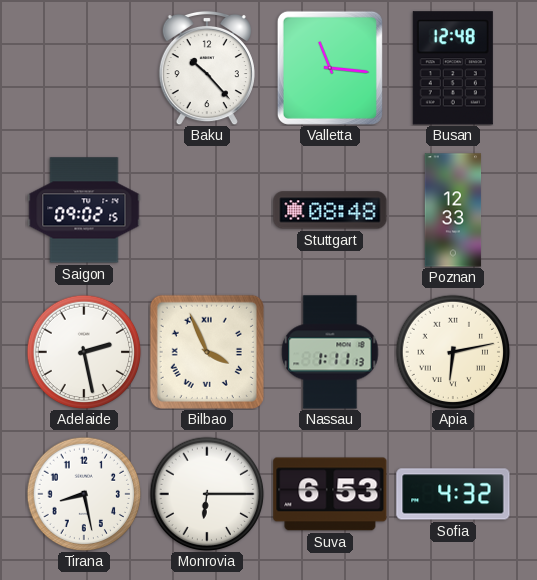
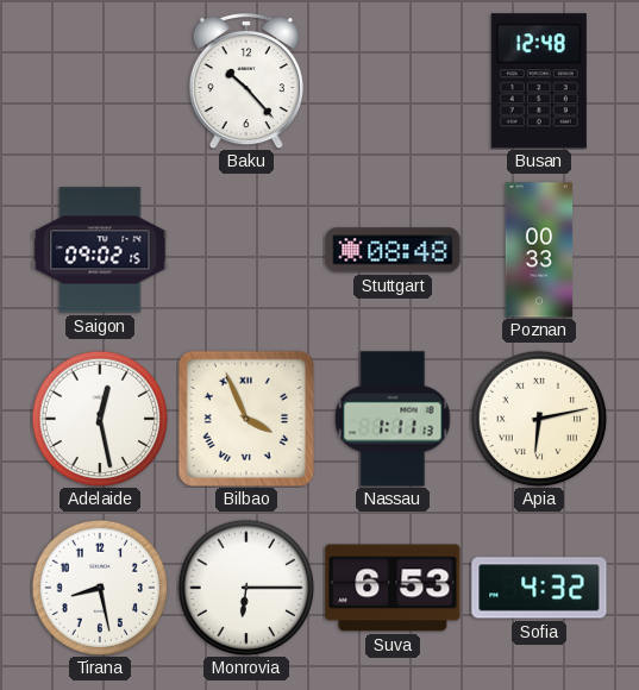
Valletta: 11:16 -> none
Poznan: 12:33 -> 00:33
Adelaide: 2:28 -> 12:28
